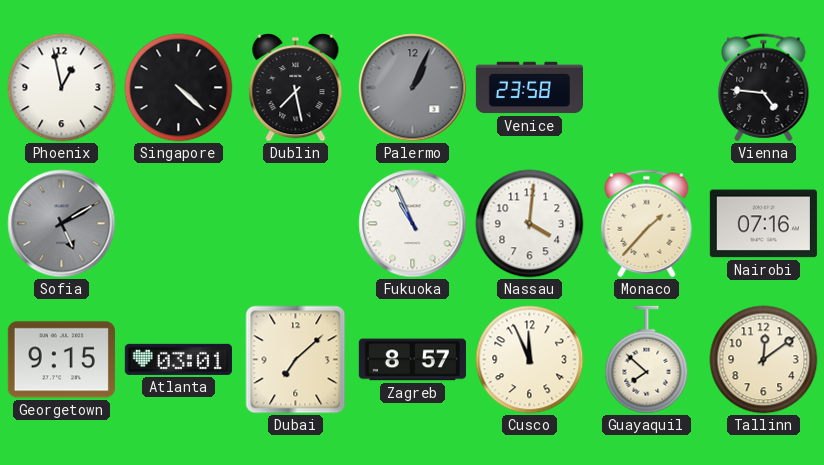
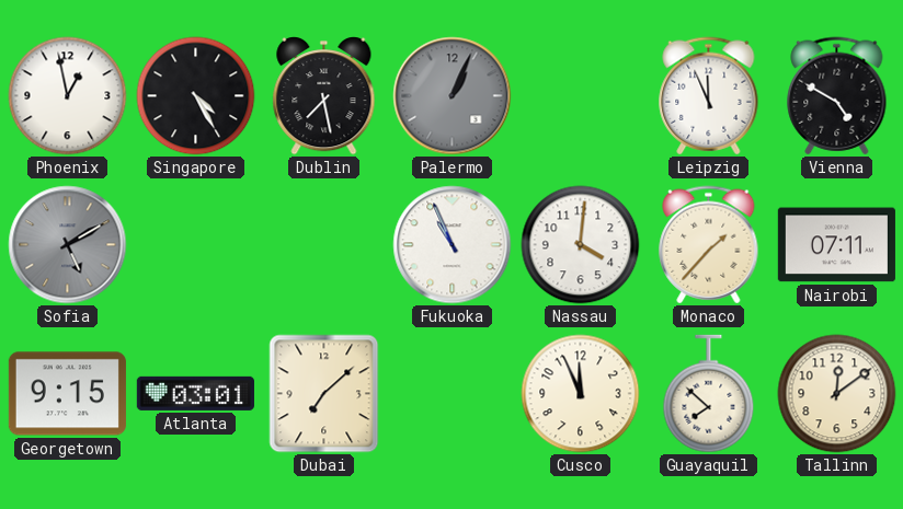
Singapore: 4:22 -> 4:25
Venice: 23:58 -> none
Leipzig: none -> 11:56
Vienna: 4:46 -> 4:50
Nairobi: 07:16 -> 07:11
Zagreb: 8:57 -> none
